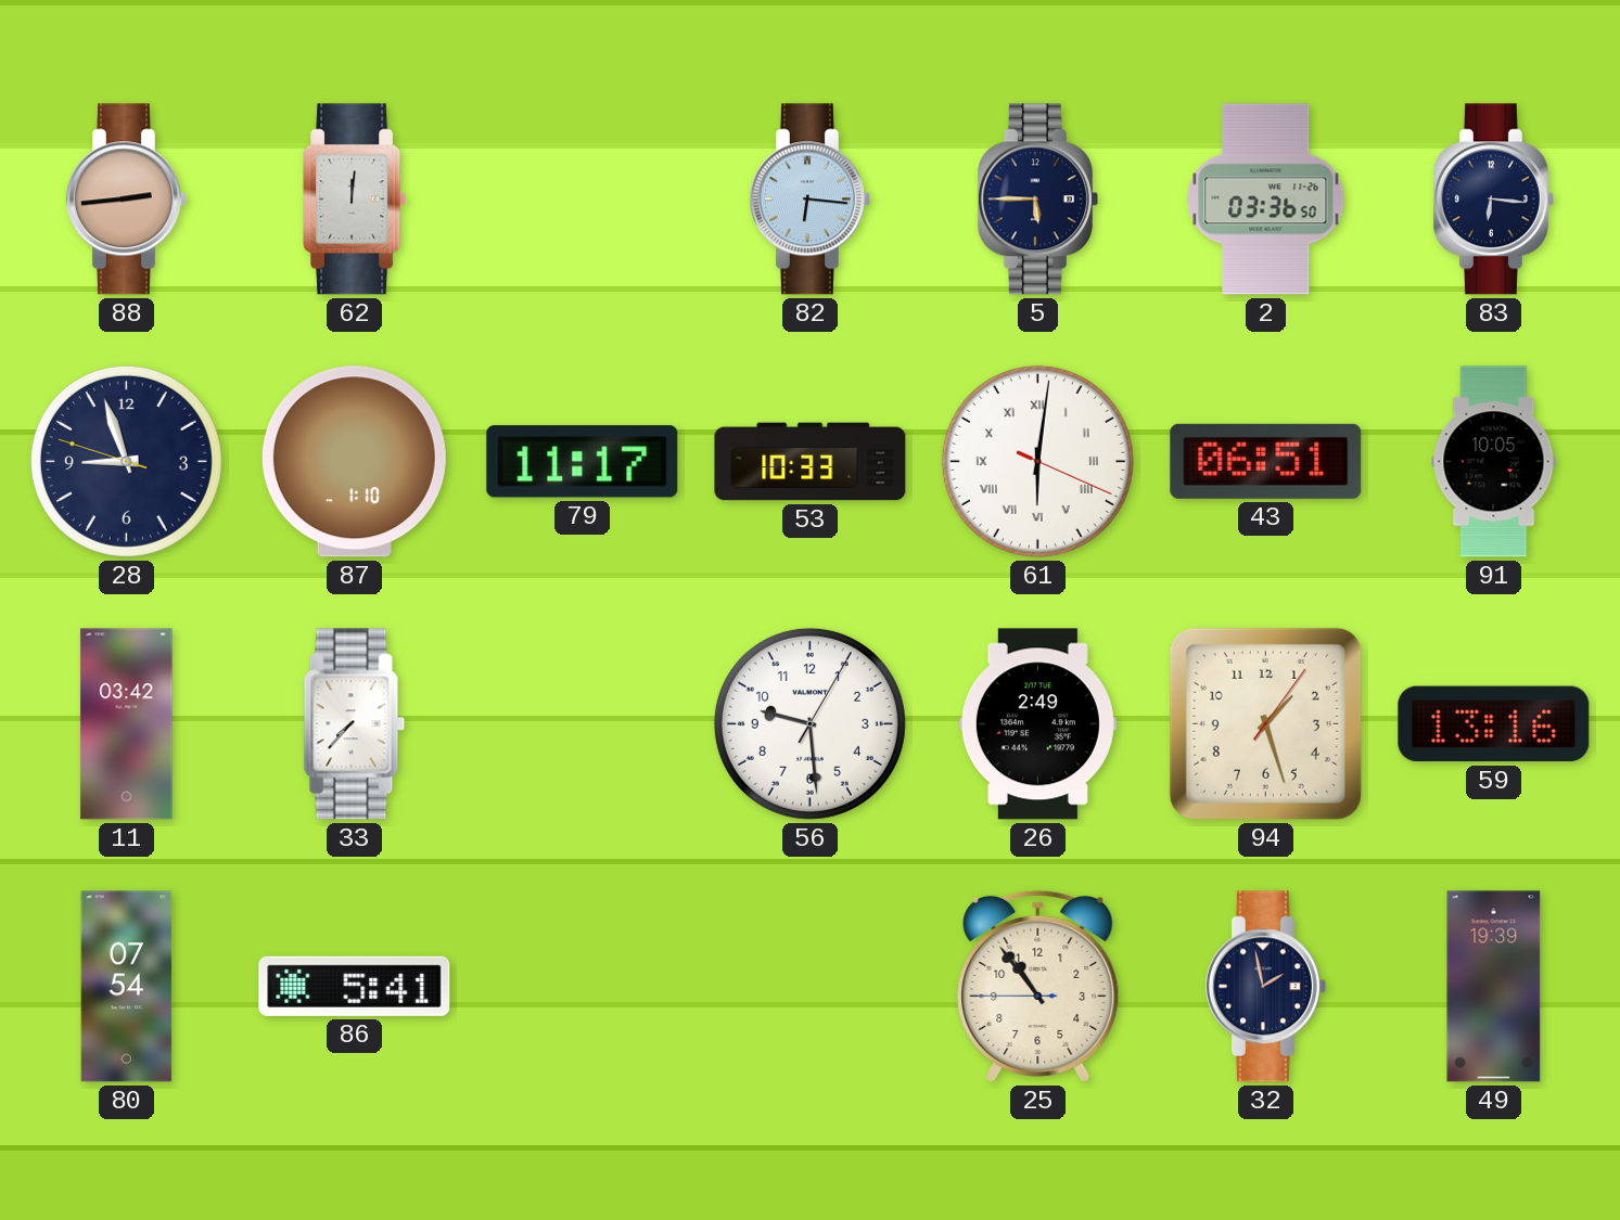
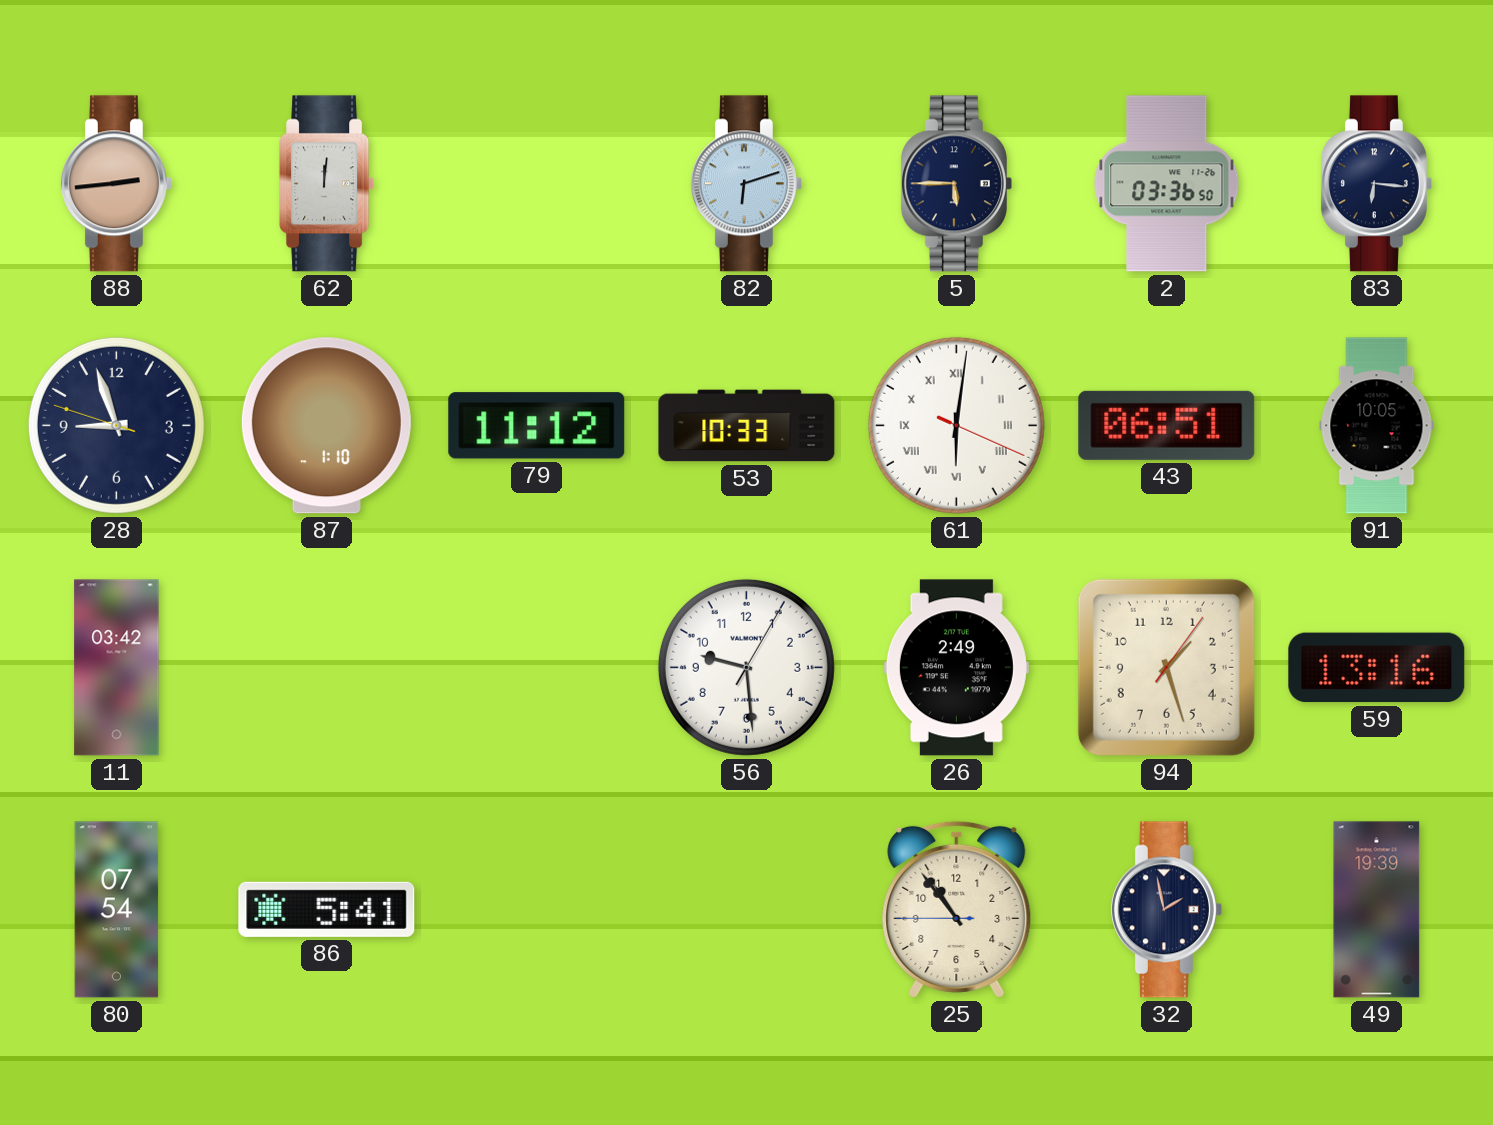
82: 6:16 -> 6:12
79: 11:17 -> 11:12
33: 7:37 -> none
